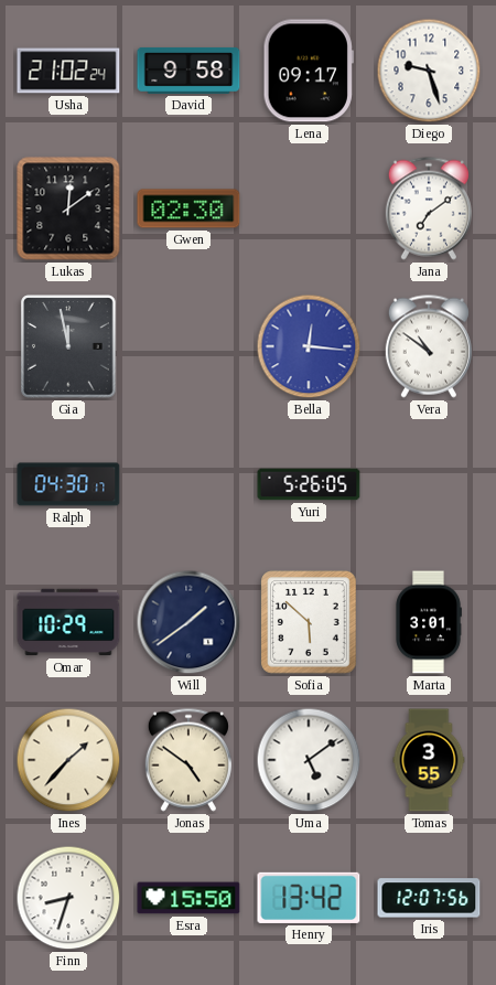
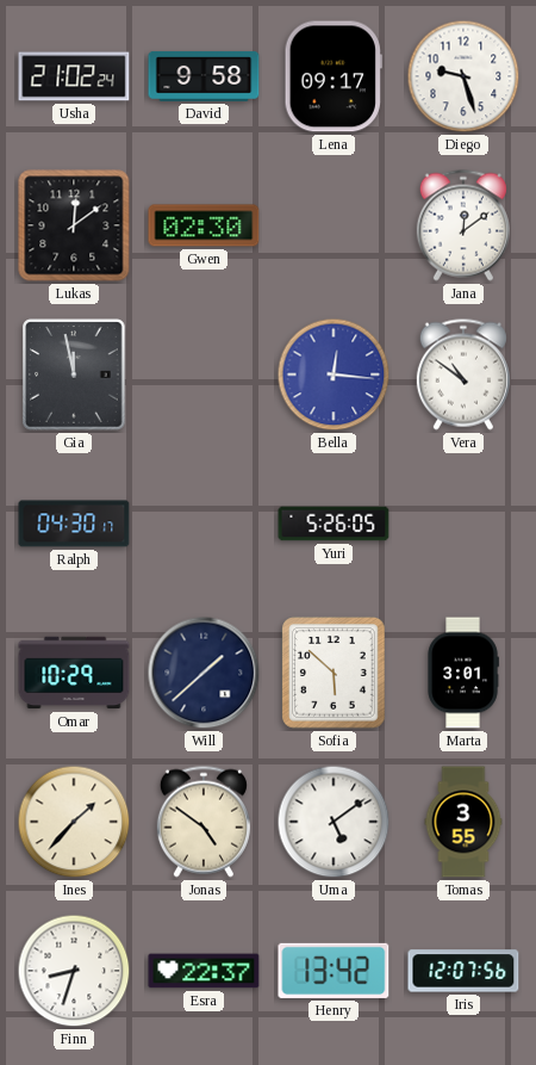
Jana: 7:09 -> 12:09
Will: 1:39 -> 1:38
Esra: 15:50 -> 22:37
